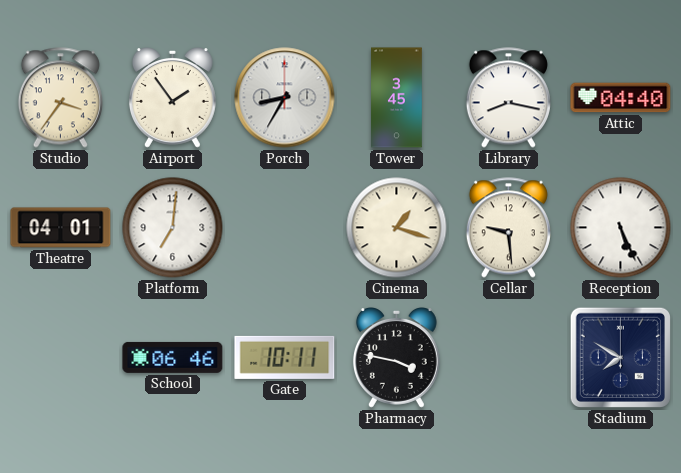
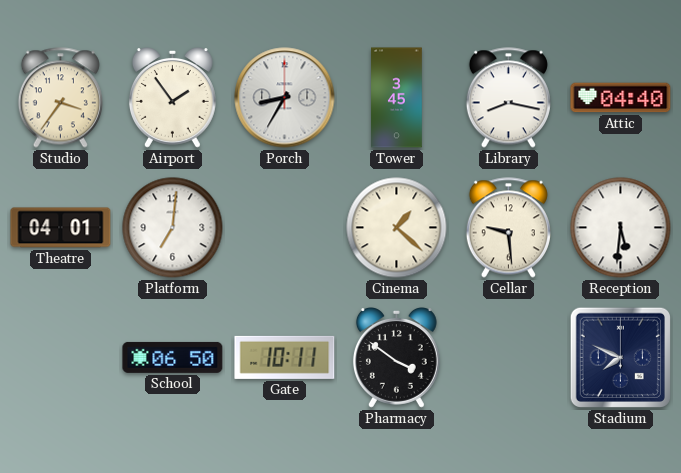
Cinema: 1:18 -> 1:22
Reception: 5:26 -> 5:31
School: 06:46 -> 06:50
Pharmacy: 3:47 -> 3:51
Stadium: 7:50 -> 7:49
